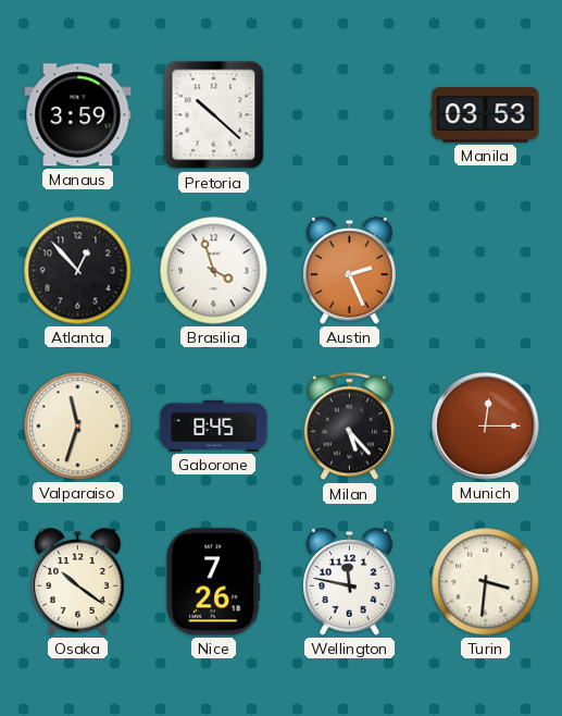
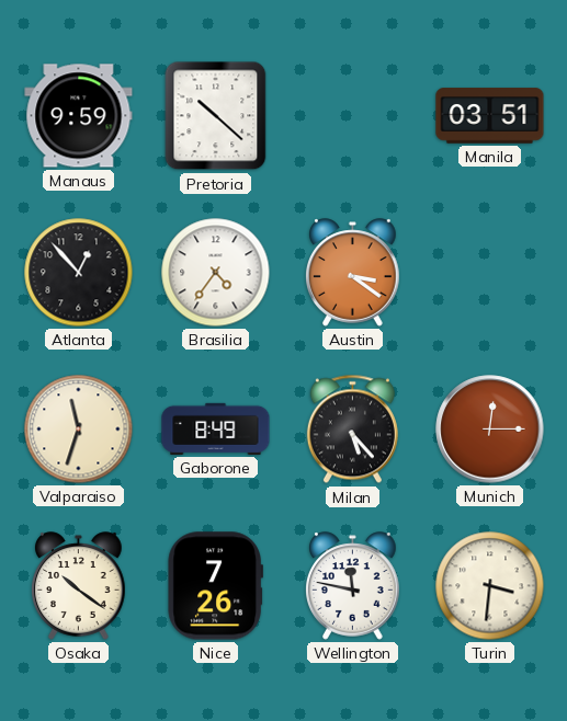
Manaus: 3:59 -> 9:59
Manila: 03:53 -> 03:51
Brasilia: 3:57 -> 4:36
Austin: 2:26 -> 3:21
Gaborone: 8:45 -> 8:49
